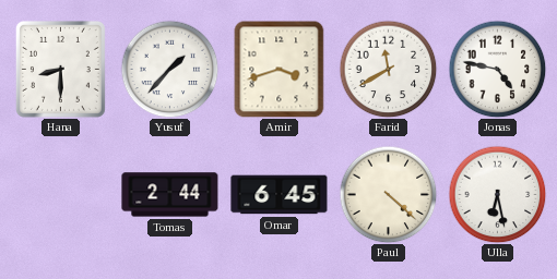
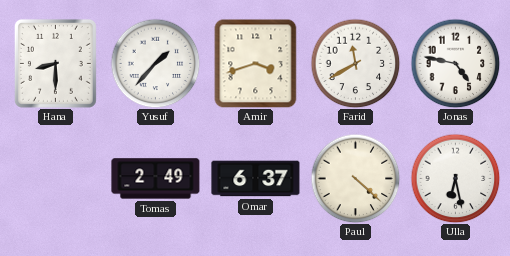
Tomas: 2:44 -> 2:49
Omar: 6:45 -> 6:37
